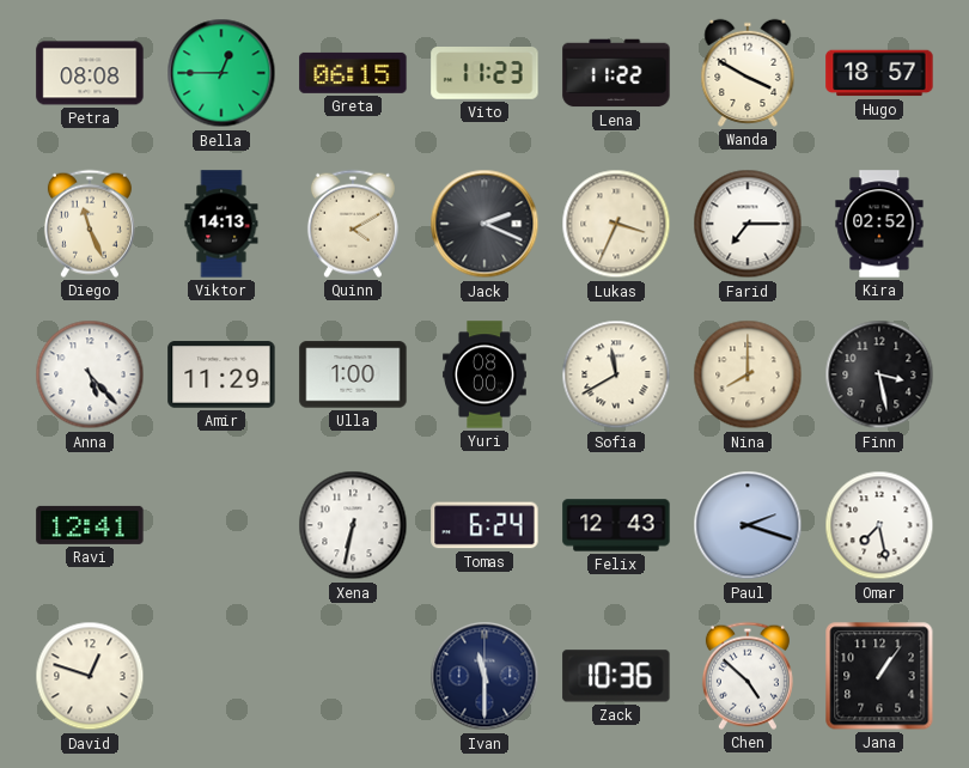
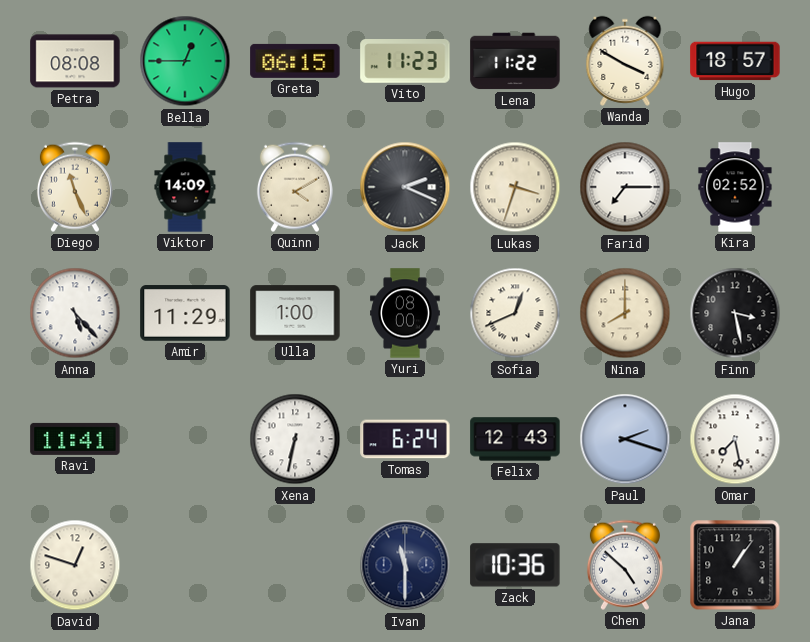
Viktor: 14:13 -> 14:09
Lukas: 3:34 -> 3:33
Sofia: 11:40 -> 12:41
Ravi: 12:41 -> 11:41
